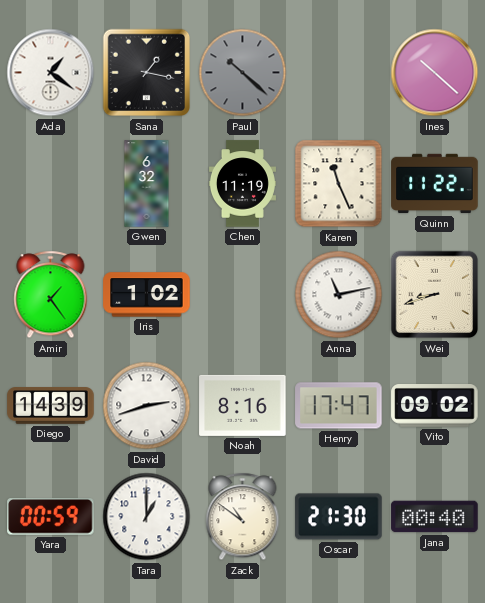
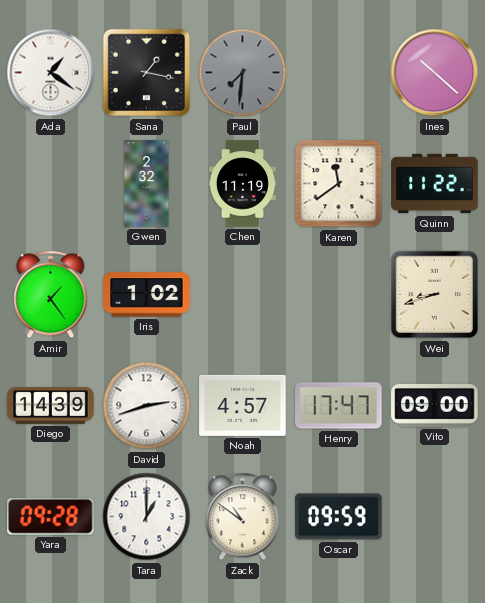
Paul: 10:22 -> 7:31
Gwen: 6:32 -> 2:32
Karen: 11:26 -> 11:39
Anna: 11:13 -> none
Noah: 8:16 -> 4:57
Vito: 09:02 -> 09:00
Yara: 00:59 -> 09:28
Oscar: 21:30 -> 09:59
Jana: 00:40 -> none
